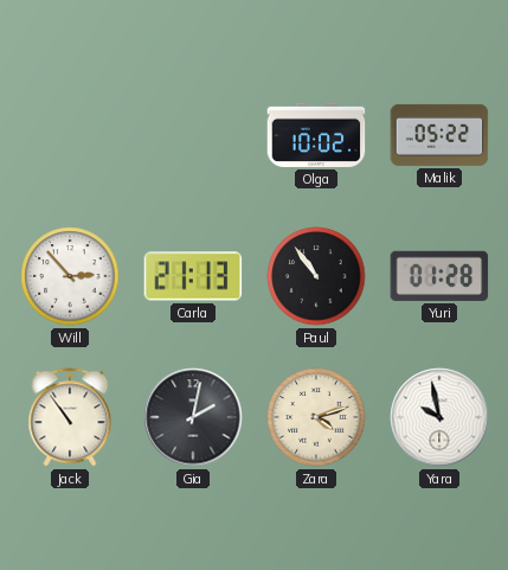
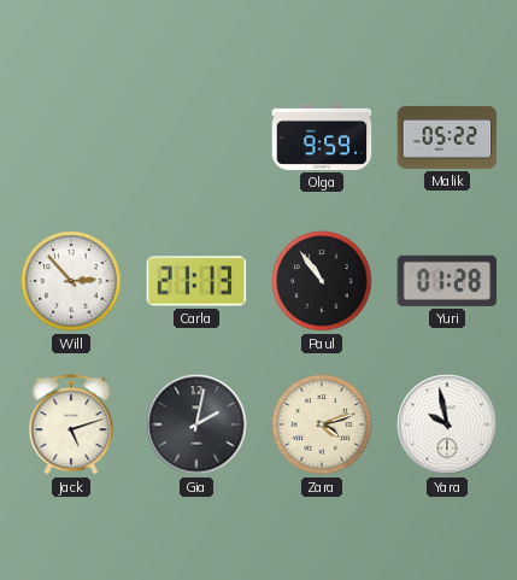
Olga: 10:02 -> 9:59
Jack: 10:54 -> 5:12
